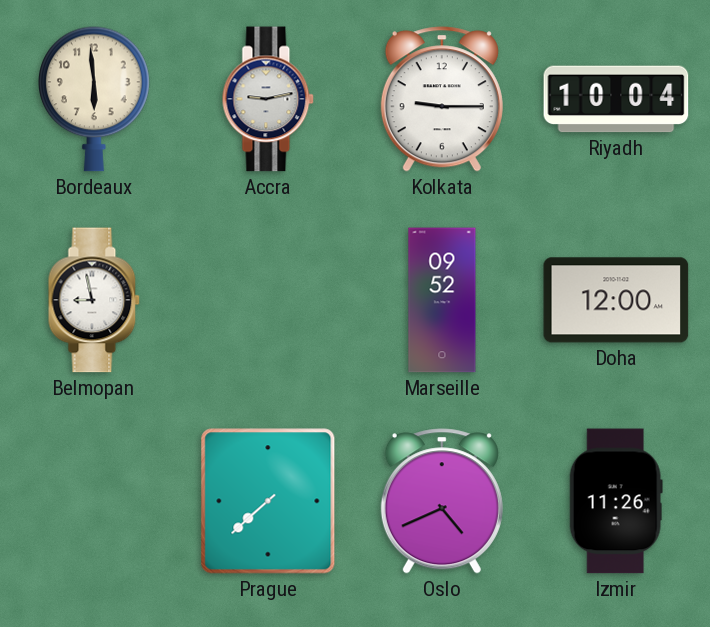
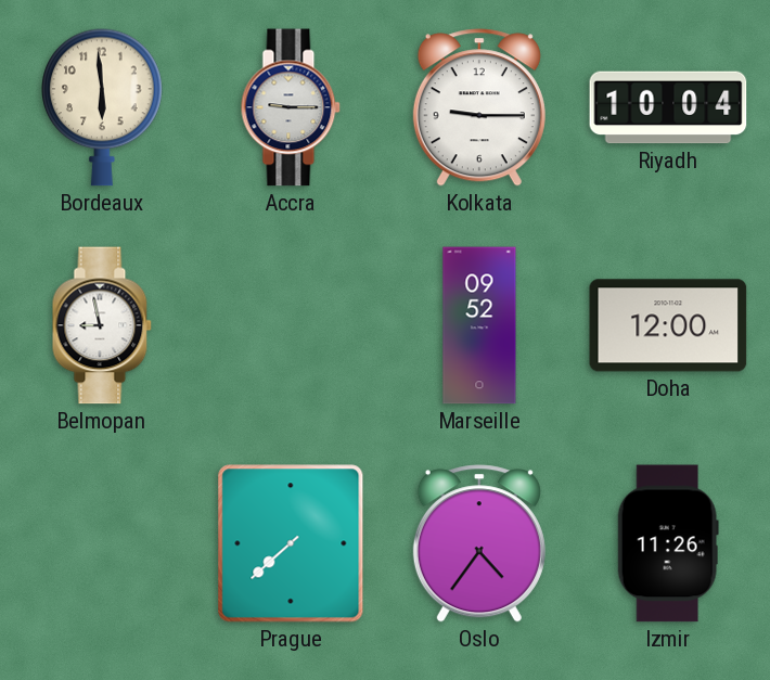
Accra: 9:13 -> 9:15
Oslo: 4:41 -> 4:36
